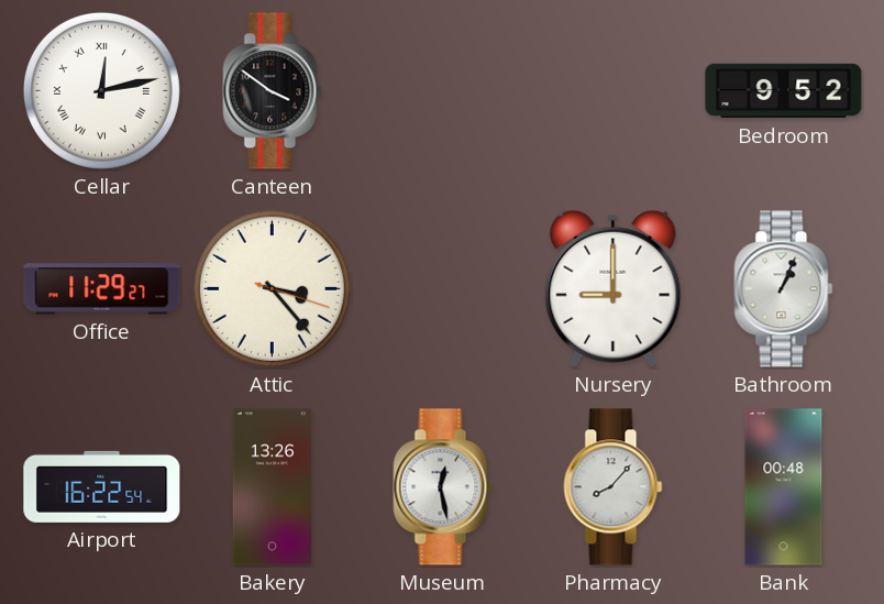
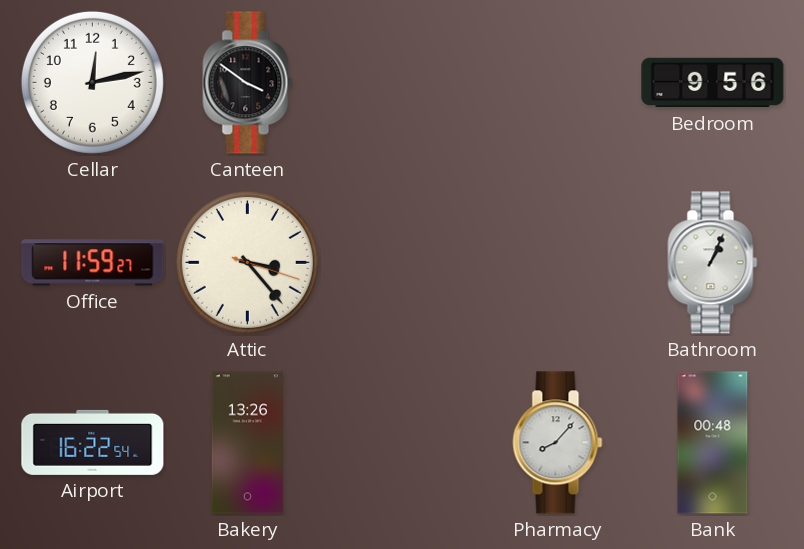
Cellar numerals: Roman -> Arabic
Bedroom: 9:52 -> 9:56
Office: 11:29 -> 11:59
Nursery: 9:00 -> none
Museum: 12:28 -> none
